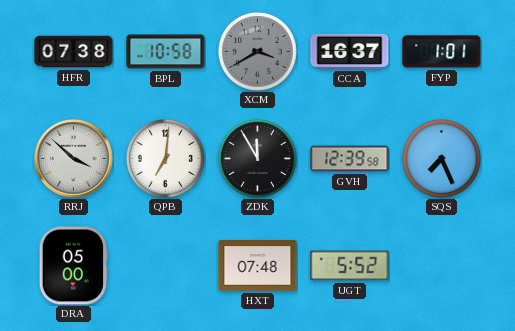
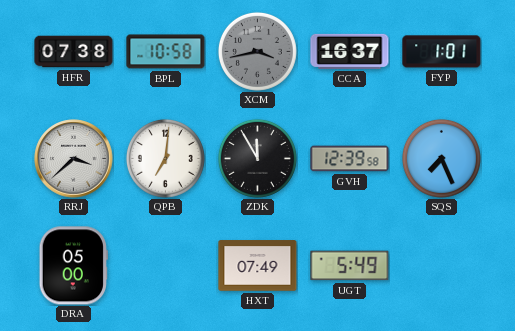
XCM: 3:40 -> 3:43
RRJ: 3:52 -> 3:38
HXT: 07:48 -> 07:49
UGT: 5:52 -> 5:49
